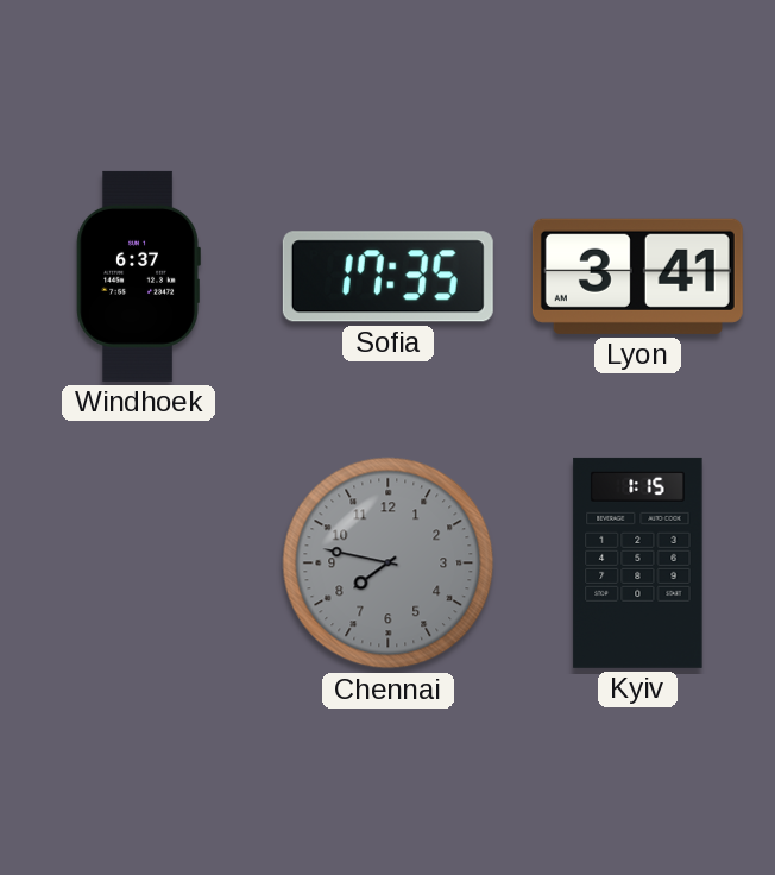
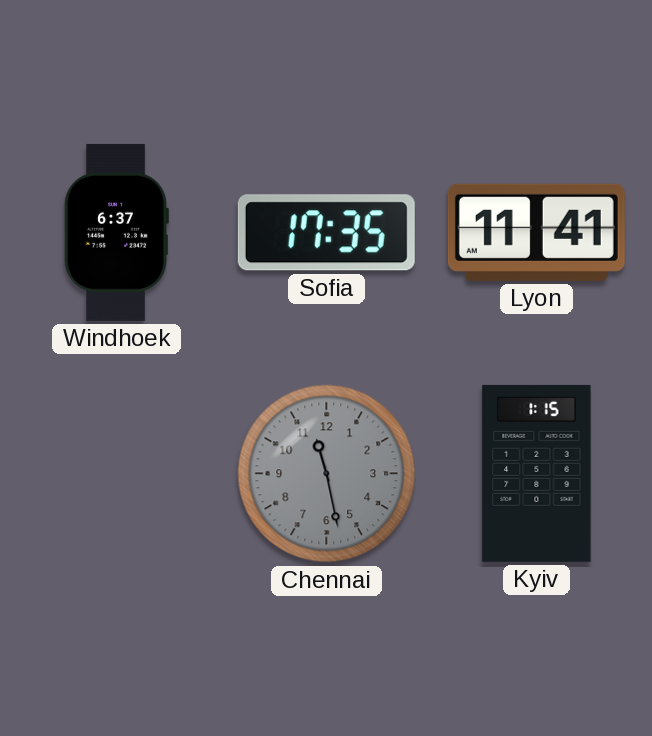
Lyon: 3:41 -> 11:41
Chennai: 7:47 -> 11:28
